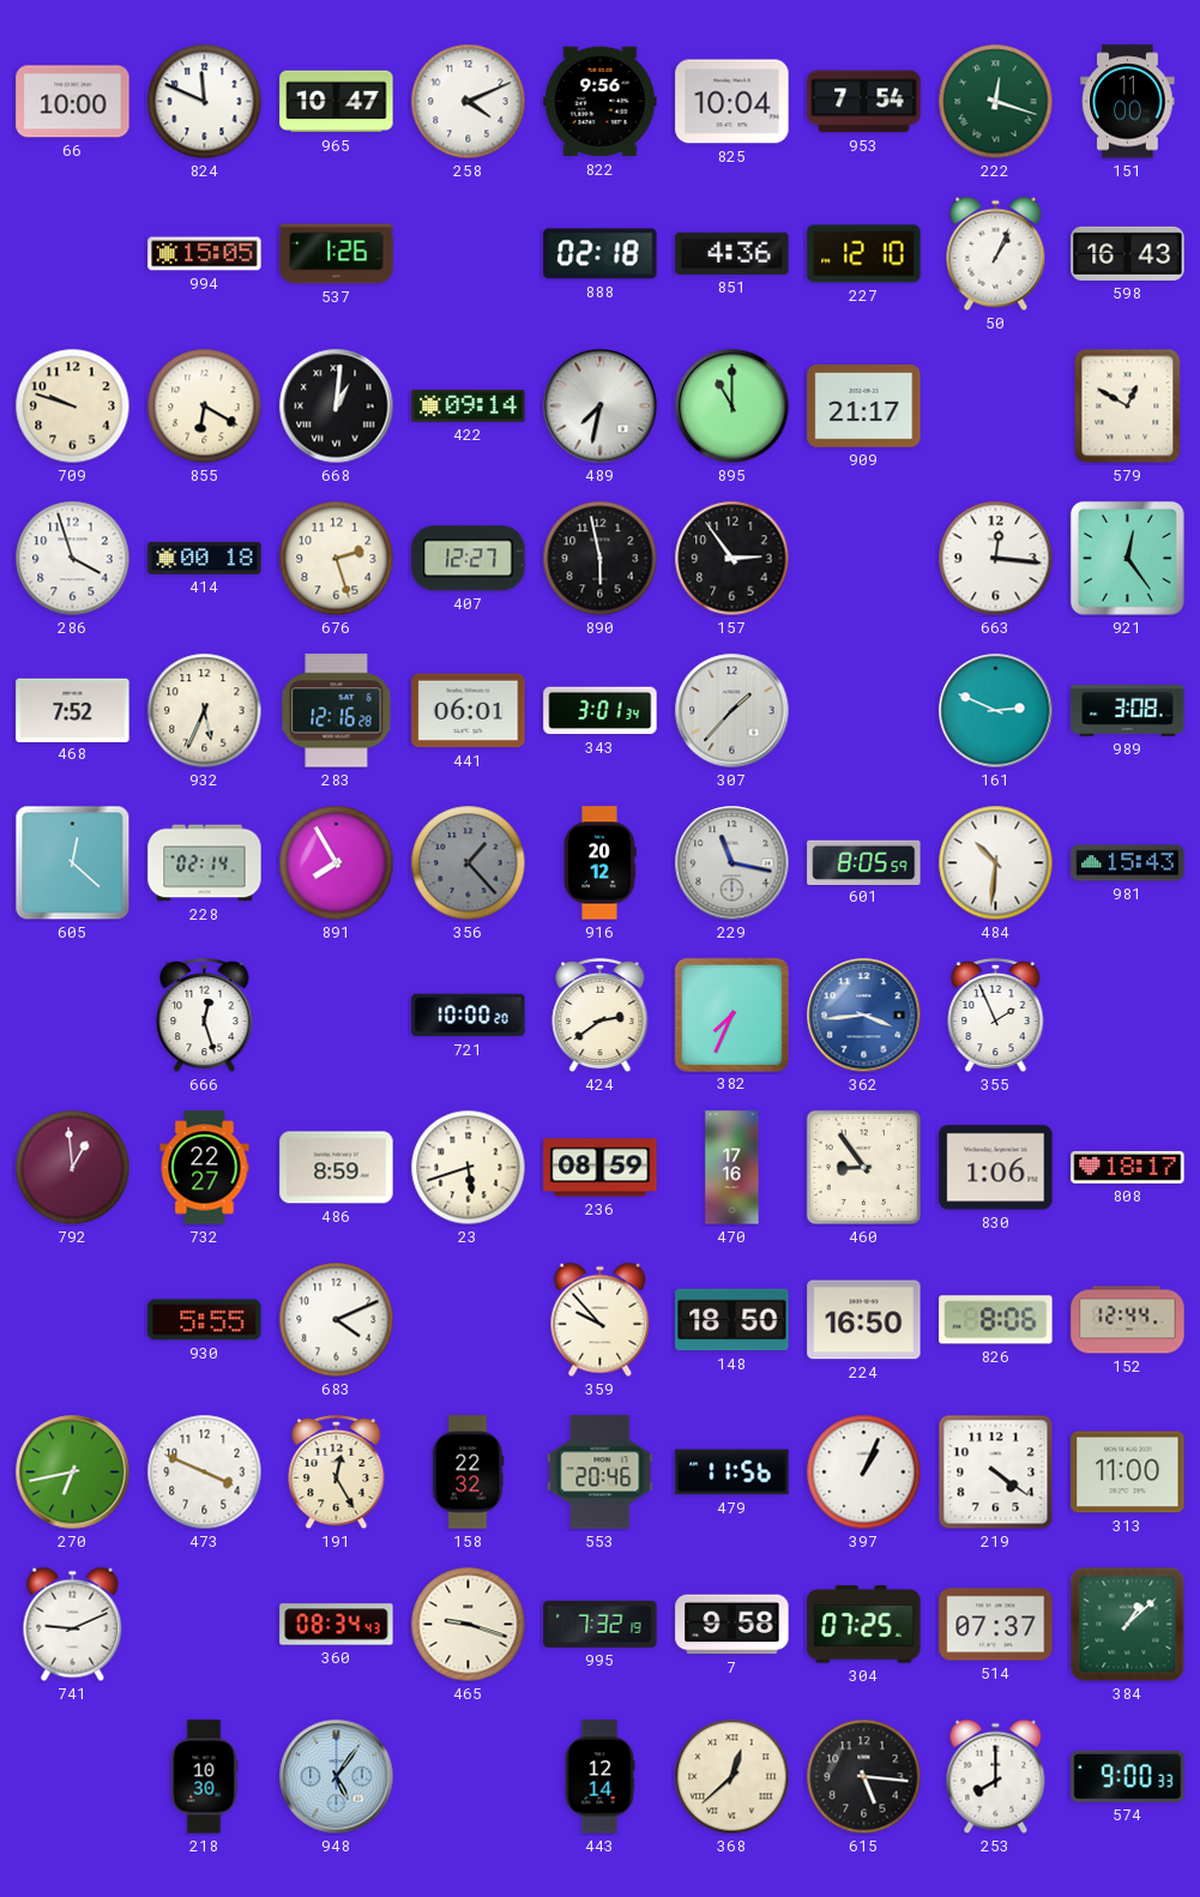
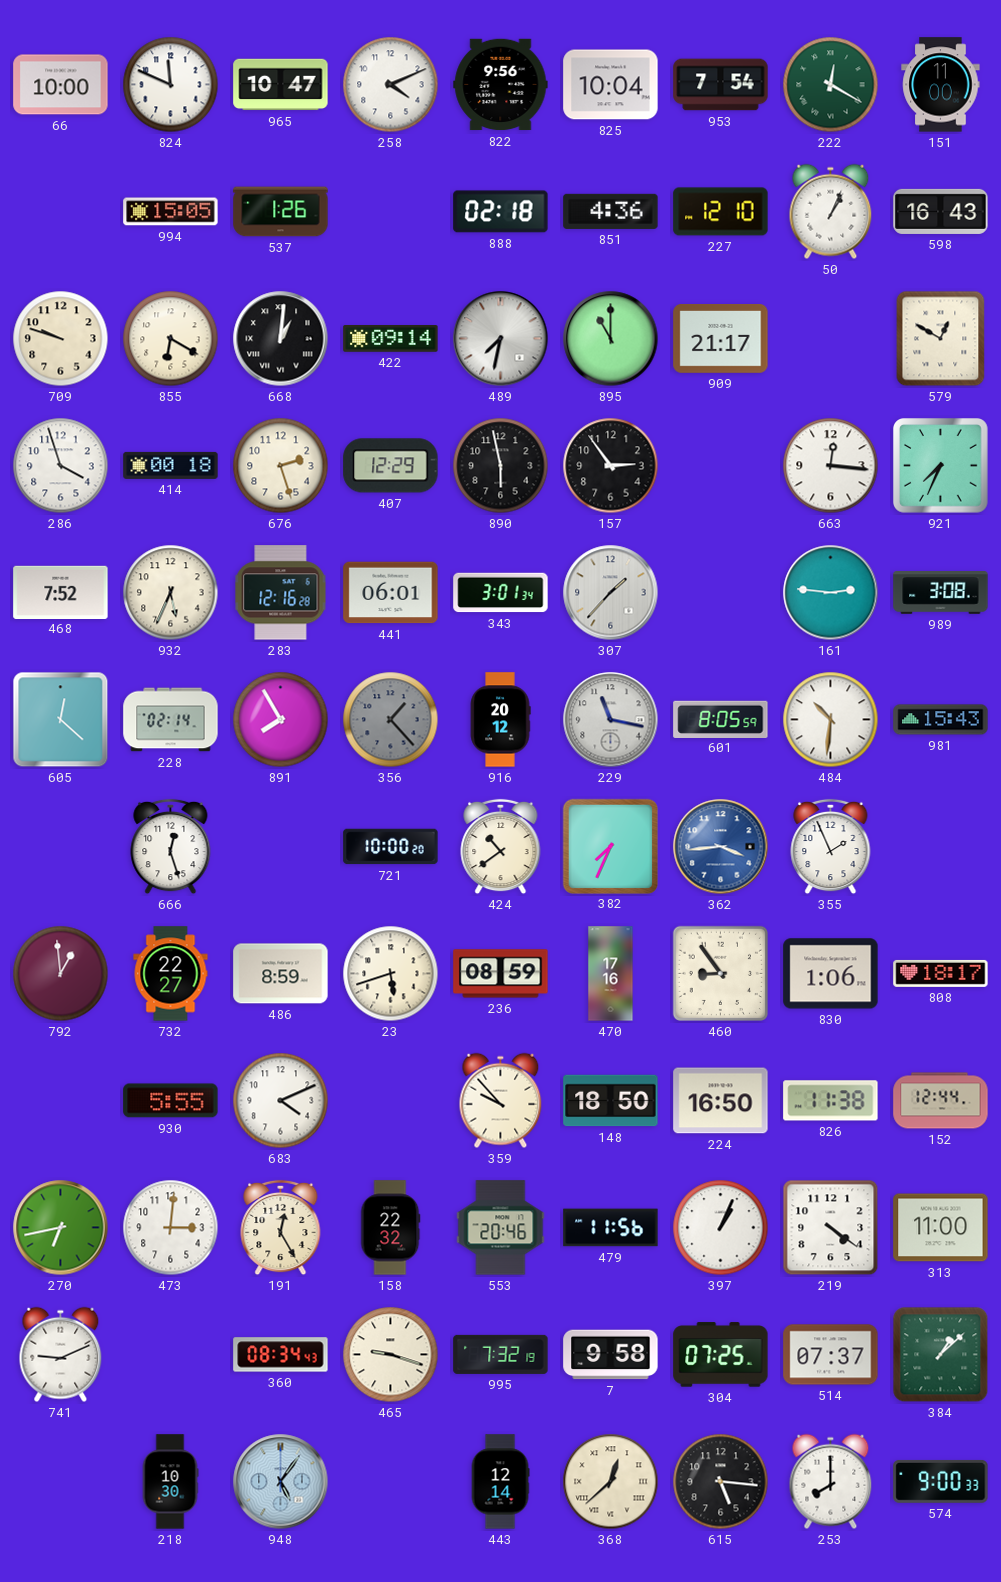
222: 12:18 -> 12:20
407: 12:27 -> 12:29
921: 12:24 -> 7:34
161: 2:49 -> 2:46
424: 2:39 -> 10:39
826: 8:06 -> 11:38
473: 3:49 -> 3:01
